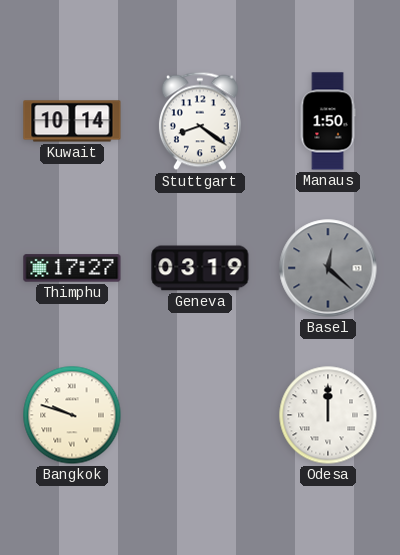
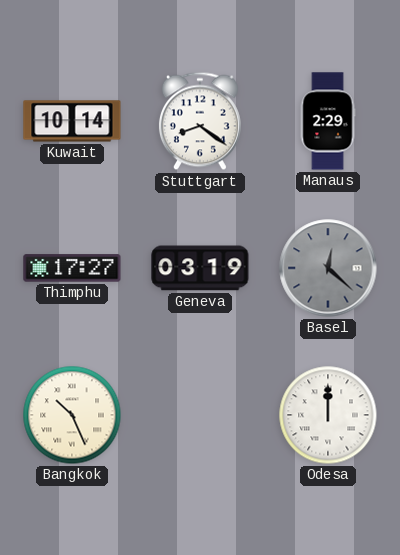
Manaus: 1:50 -> 2:29
Bangkok: 9:48 -> 10:26
